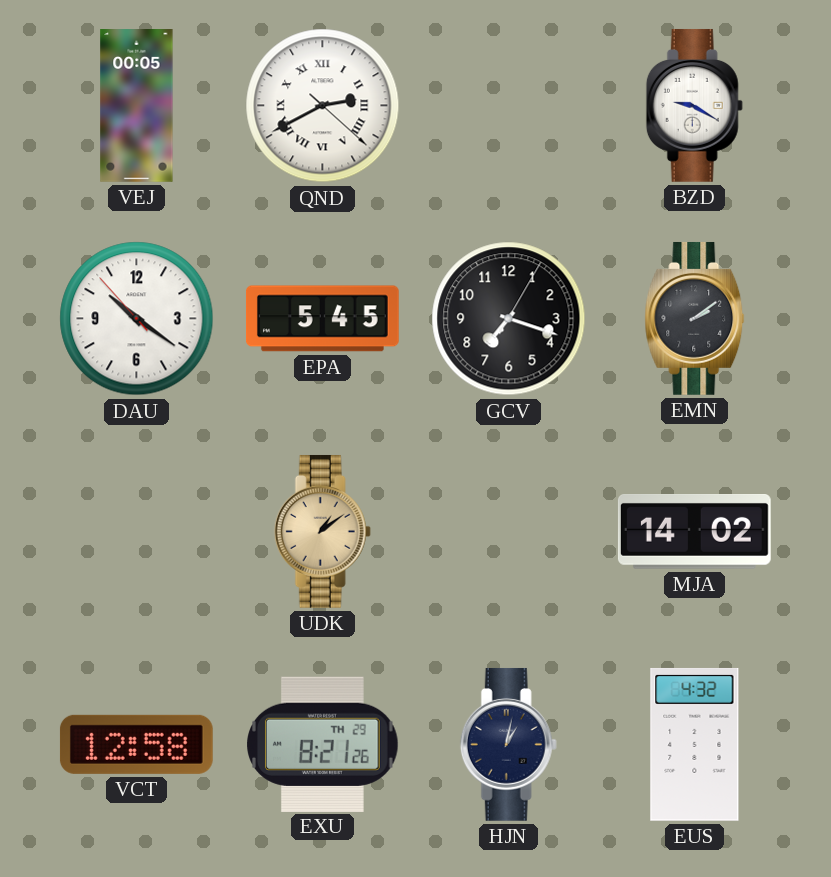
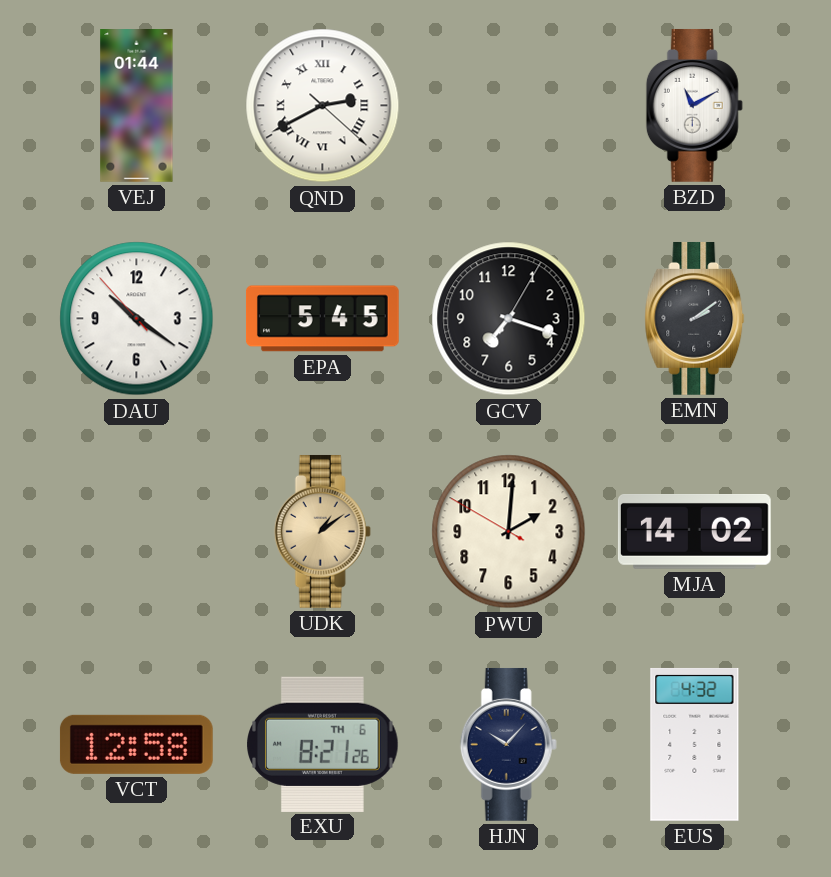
VEJ: 00:05 -> 01:44
BZD: 9:20 -> 11:10
PWU: none -> 2:00
EXU date: TH 29 -> TH 6
HJN: 1:02 -> 10:07
